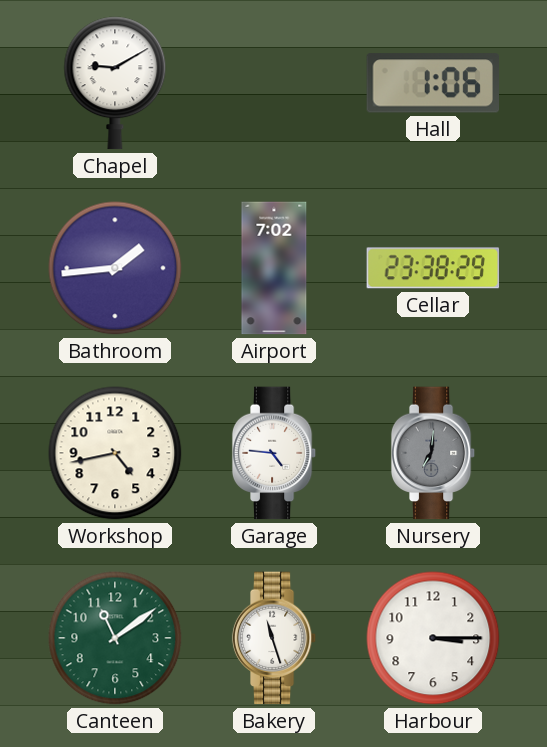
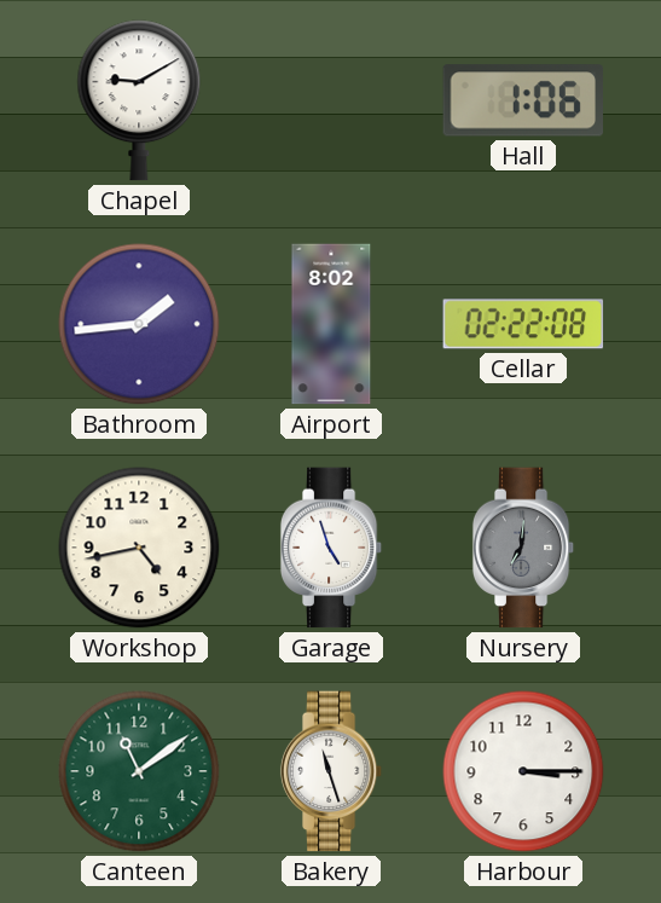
Airport: 7:02 -> 8:02
Cellar: 23:38 -> 02:22
Garage: 4:46 -> 4:57
